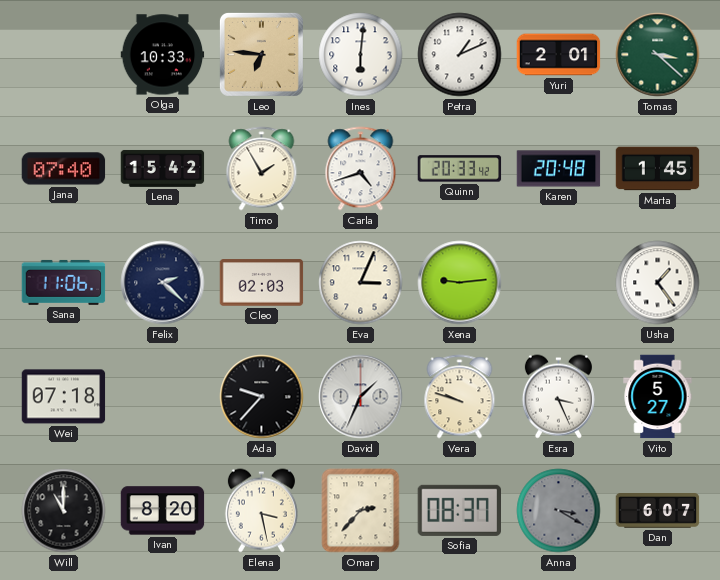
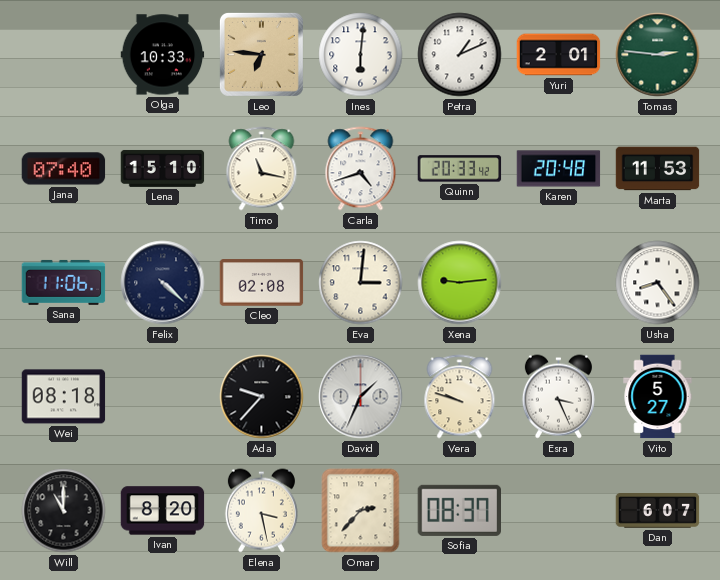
Tomas: 3:22 -> 2:46
Lena: 15:42 -> 15:10
Timo: 1:55 -> 11:17
Marta: 1:45 -> 11:53
Felix: 2:22 -> 4:22
Cleo: 02:03 -> 02:08
Eva: 3:04 -> 3:01
Usha: 1:24 -> 8:24
Wei: 07:18 -> 08:18
Anna: 3:20 -> none
